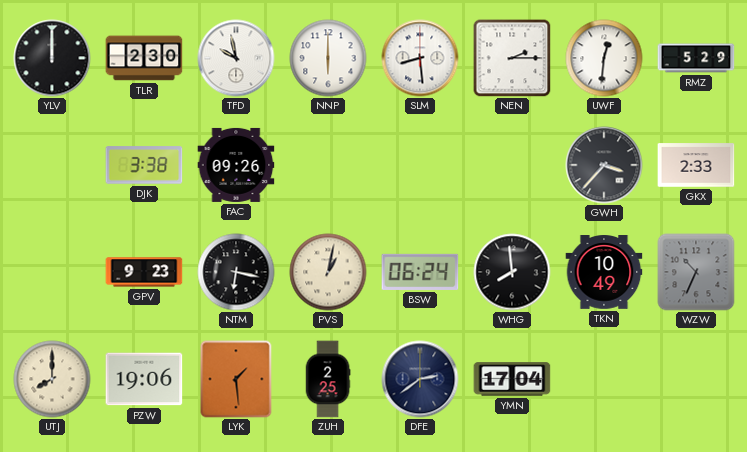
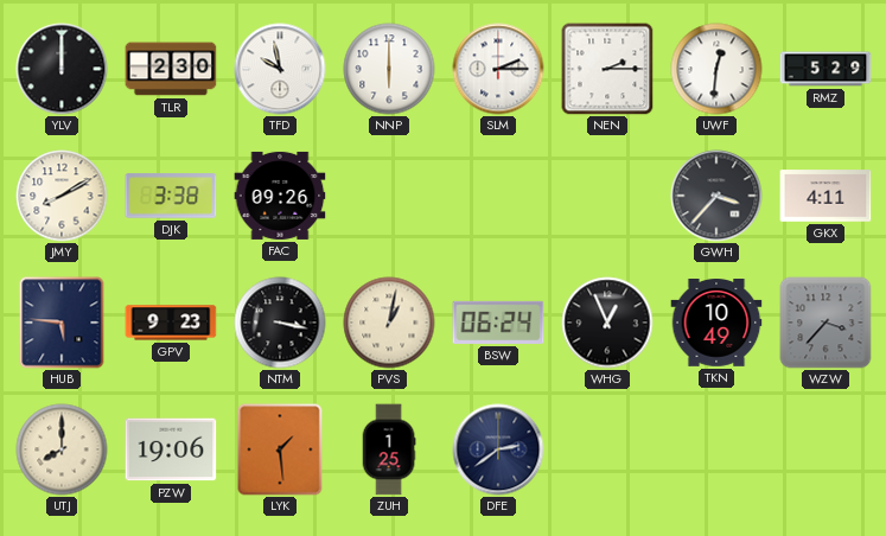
SLM: 8:29 -> 2:15
JMY: none -> 8:10
GKX: 2:33 -> 4:11
HUB: none -> 5:46
NTM: 6:17 -> 3:17
WHG: 7:59 -> 12:56
WZW: 10:34 -> 3:37
ZUH: 2:25 -> 1:25
YMN: 17:04 -> none
